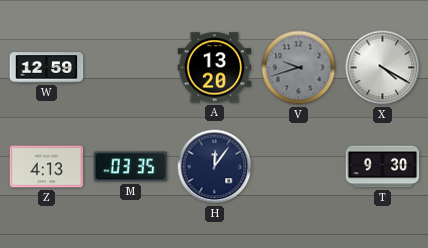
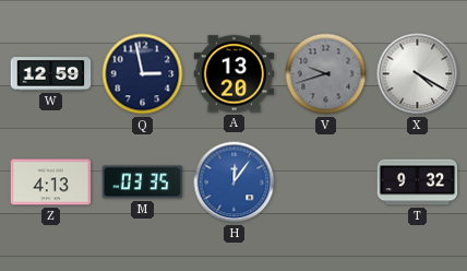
Q: none -> 2:58
H dial: navy -> blue
T: 9:30 -> 9:32
